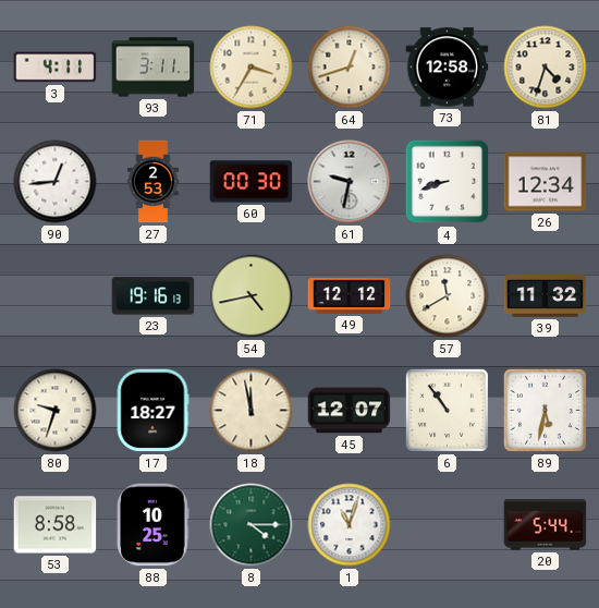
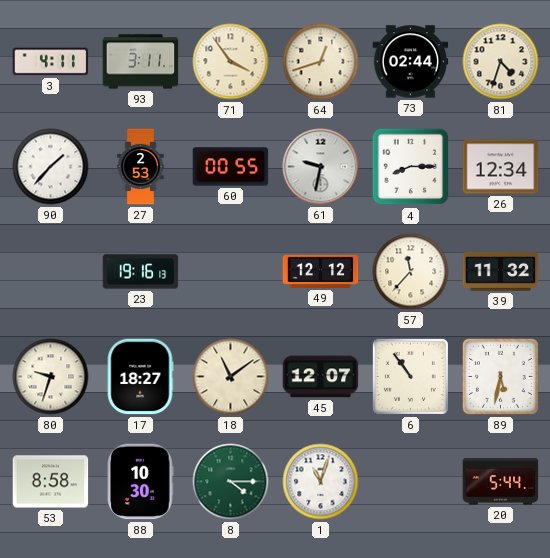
71: 3:35 -> 3:54
73: 12:58 -> 02:44
90: 12:44 -> 1:37
60: 00:30 -> 00:55
4: 8:42 -> 8:15
54: 4:43 -> none
57: 11:40 -> 11:37
18: 11:58 -> 11:09
88: 10:25 -> 10:30
